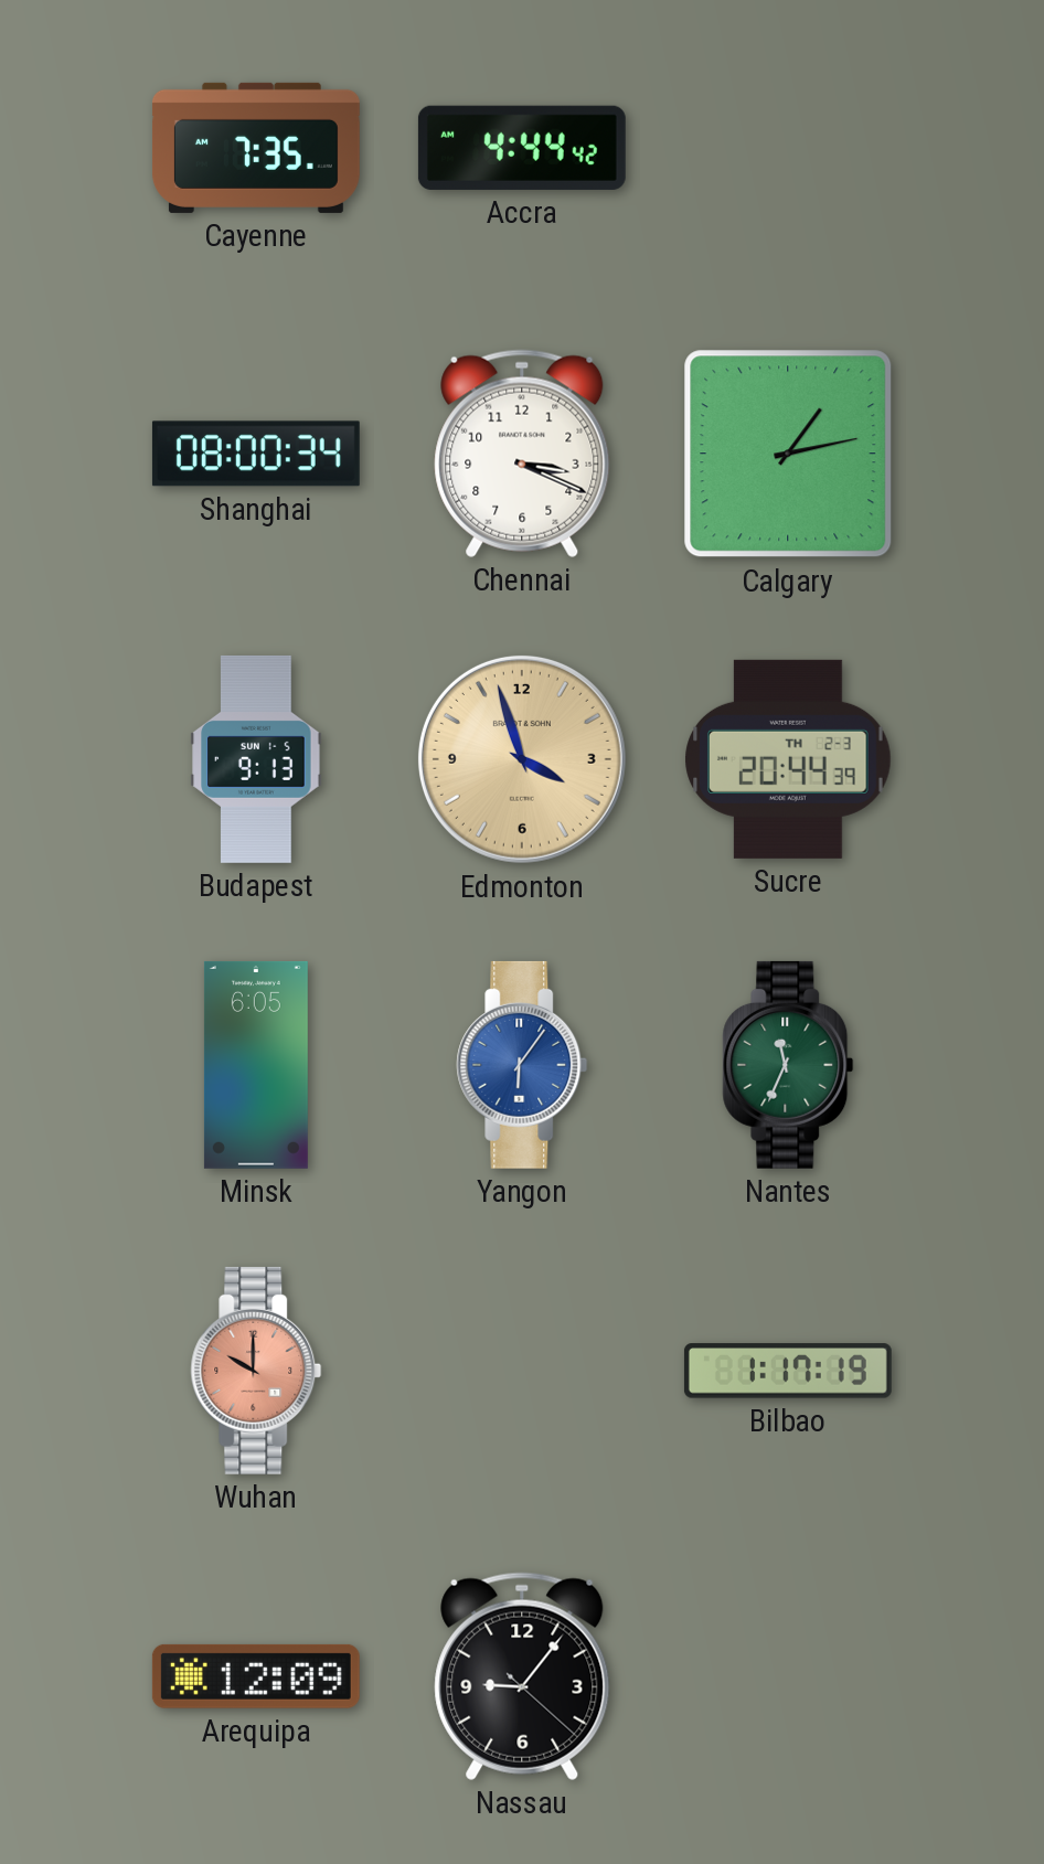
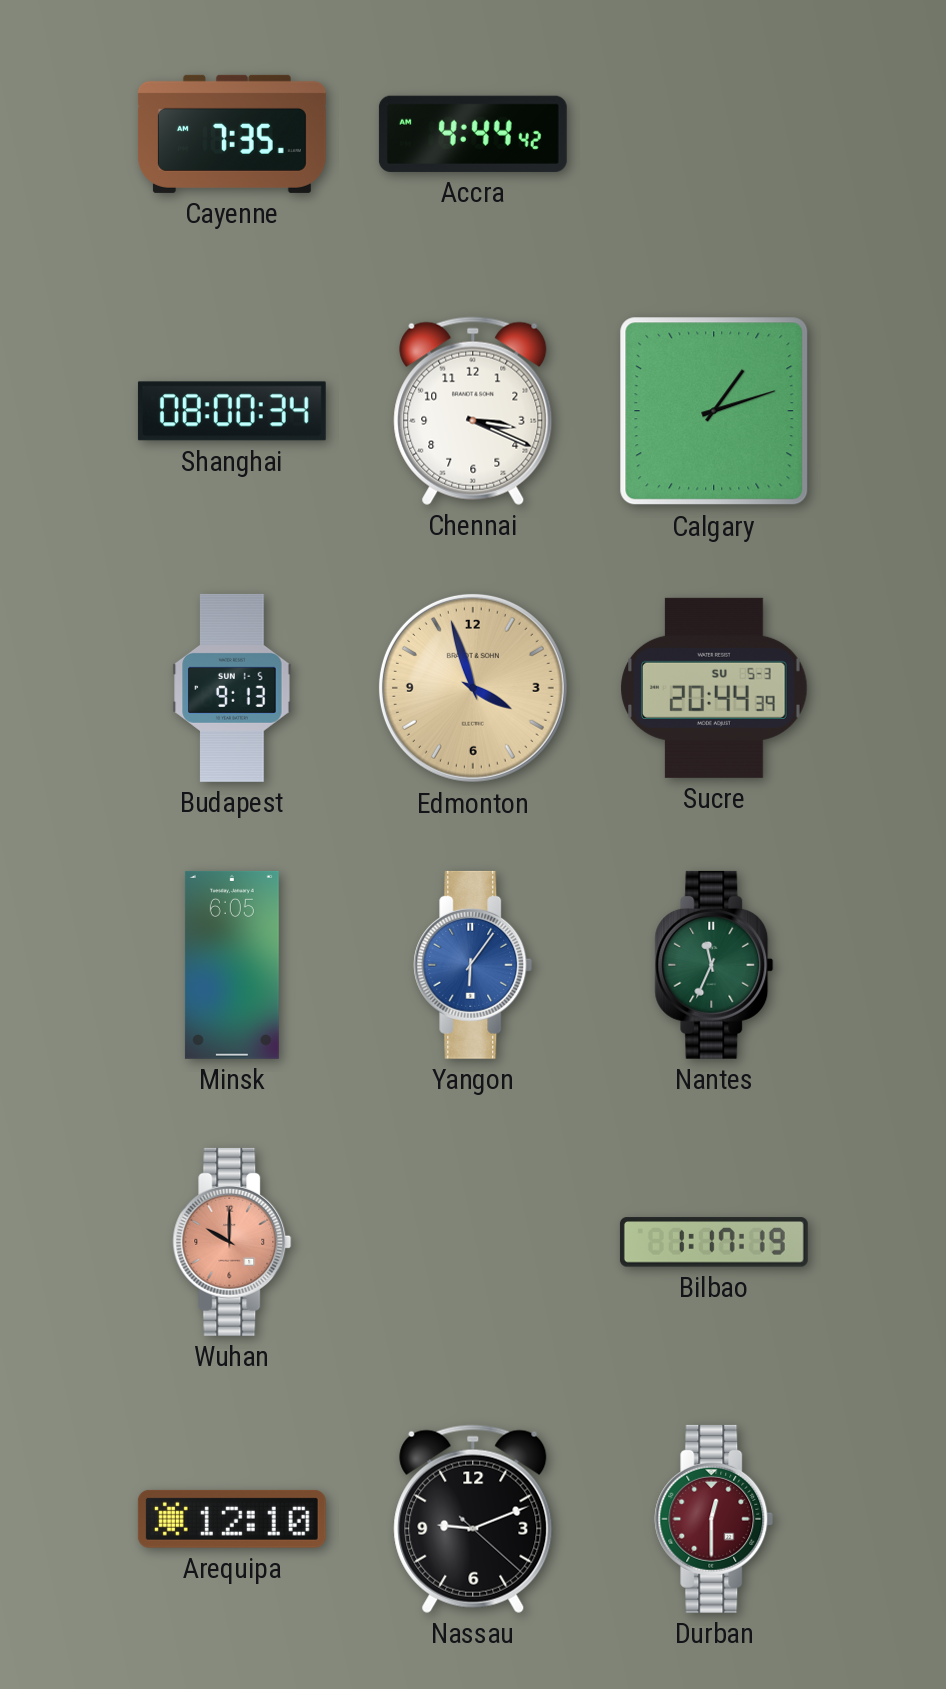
Calgary: 1:13 -> 1:12
Sucre date: TH 2-3 -> SU 5-3
Arequipa: 12:09 -> 12:10
Nassau: 9:06 -> 9:11
Durban: none -> 12:30
